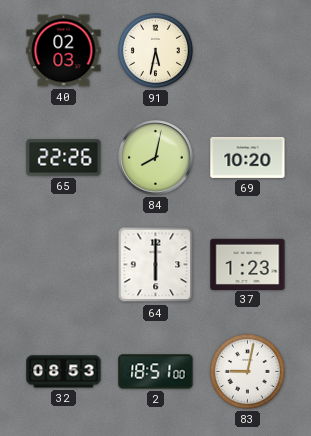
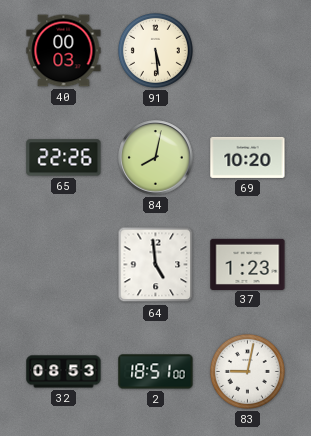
40: 02:03 -> 00:03
91: 5:32 -> 5:29
64: 6:00 -> 4:59
